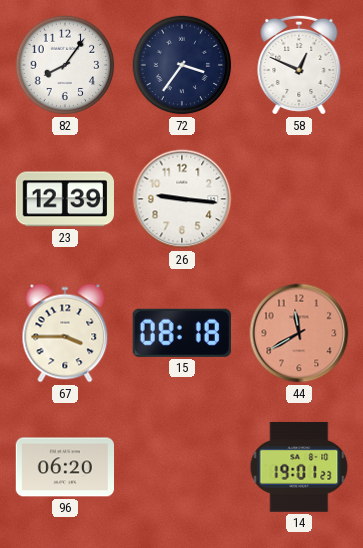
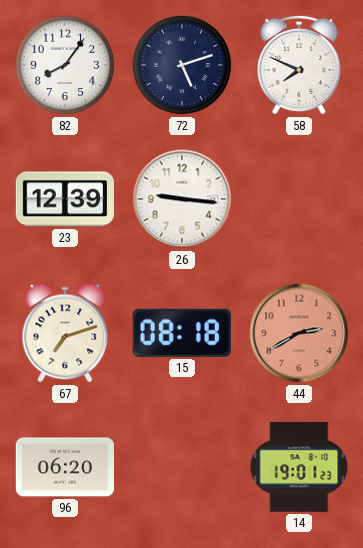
72: 3:36 -> 5:12
58: 12:49 -> 7:49
67: 3:45 -> 7:12
44: 11:40 -> 2:40
